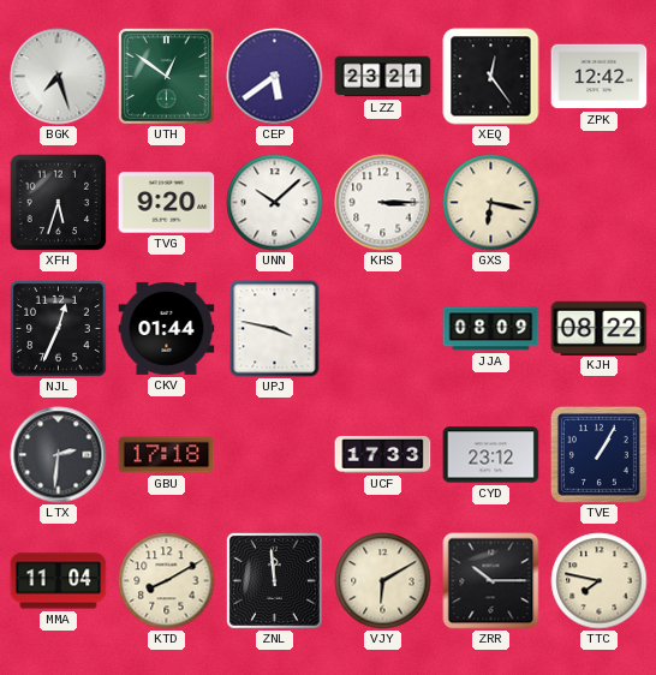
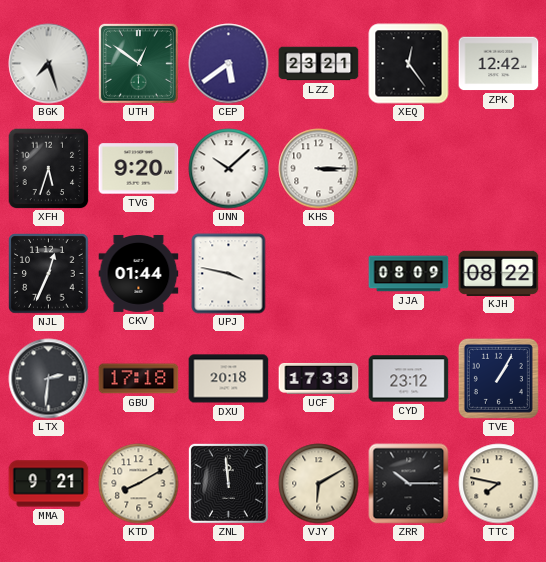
GXS: 6:17 -> none
DXU: none -> 20:18
MMA: 11:04 -> 9:21
